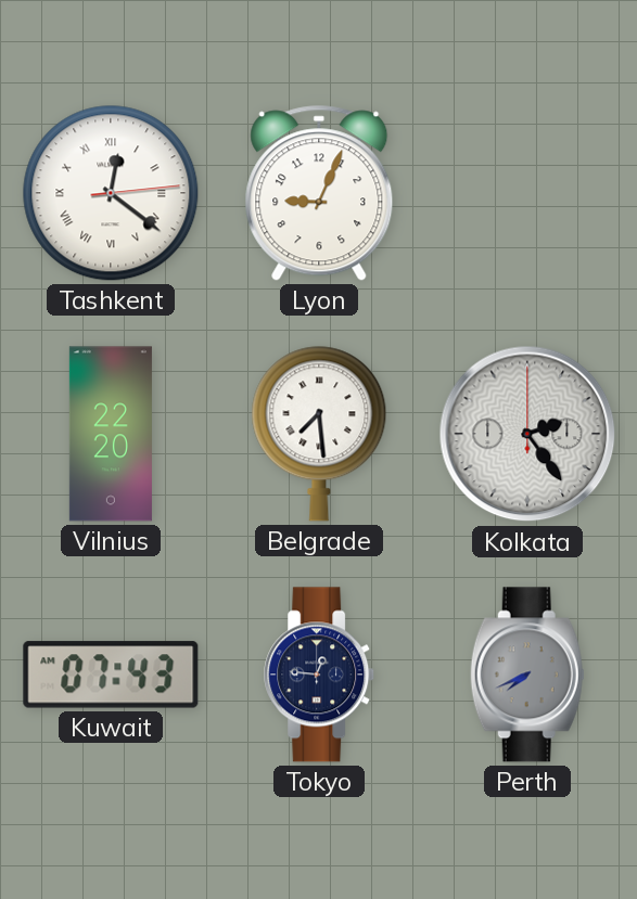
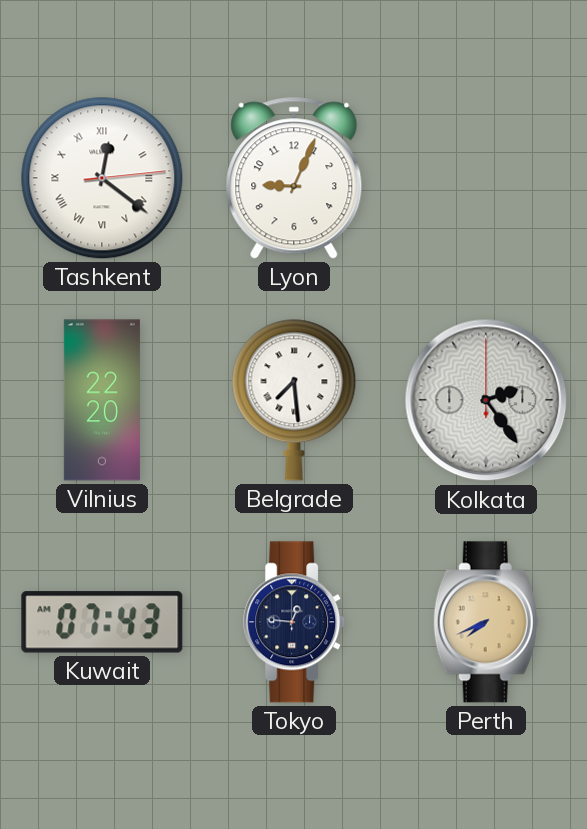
Perth dial: grey -> champagne
